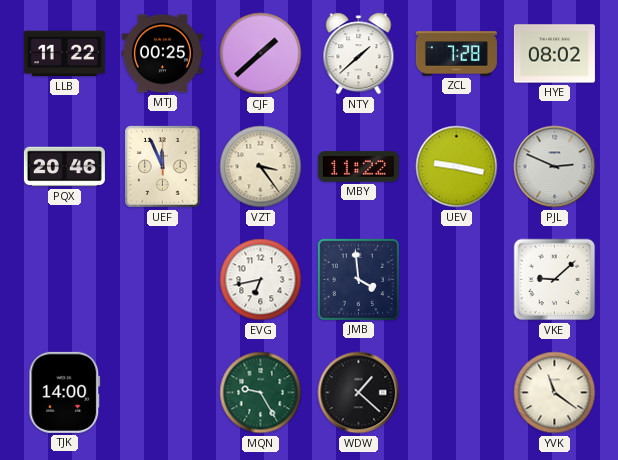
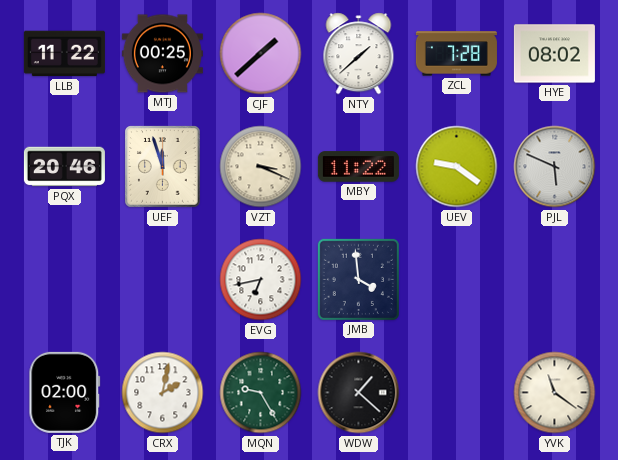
UEF: 11:56 -> 11:57
VZT: 3:24 -> 3:19
UEV: 9:17 -> 9:21
PJL: 2:49 -> 5:49
VKE: 9:08 -> none
TJK: 14:00 -> 02:00
CRX: none -> 2:02
